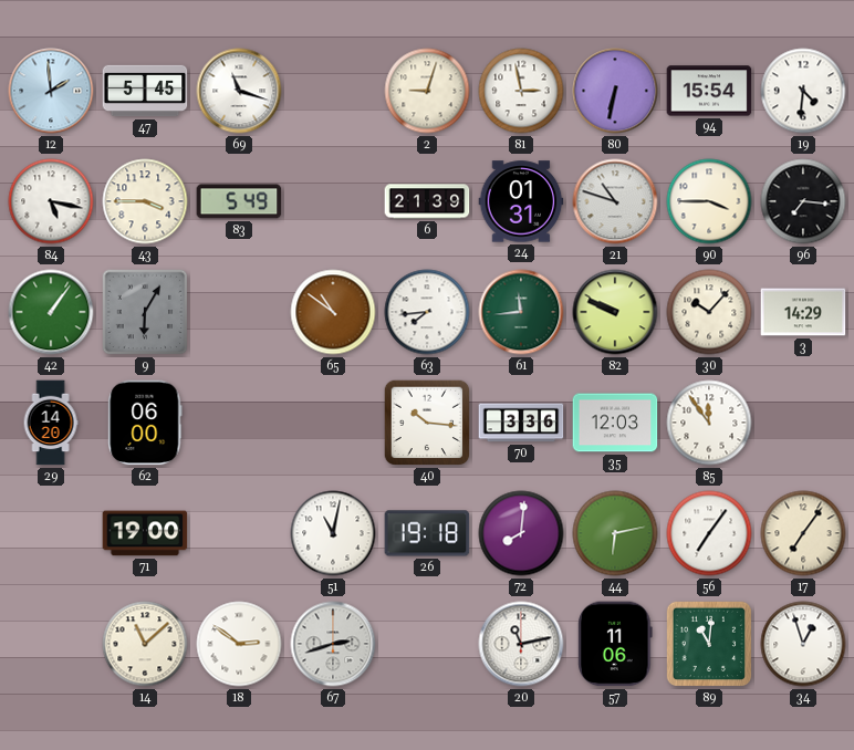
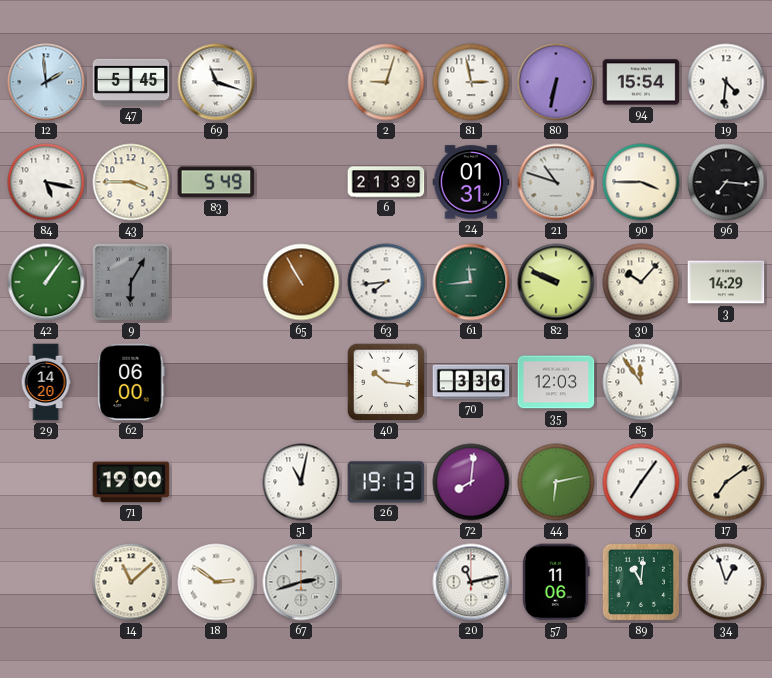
65: 10:51 -> 10:55
26: 19:18 -> 19:13
17: 7:06 -> 7:09
